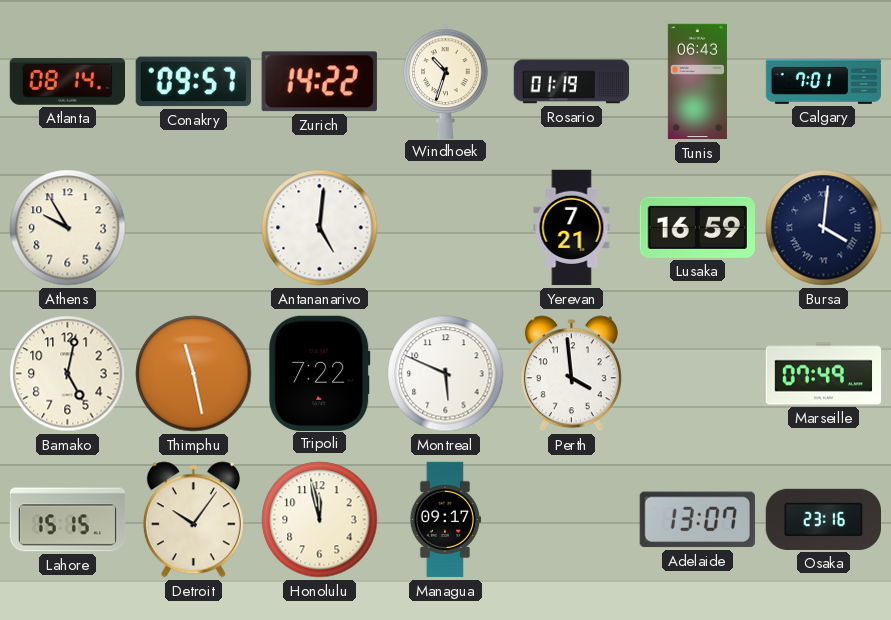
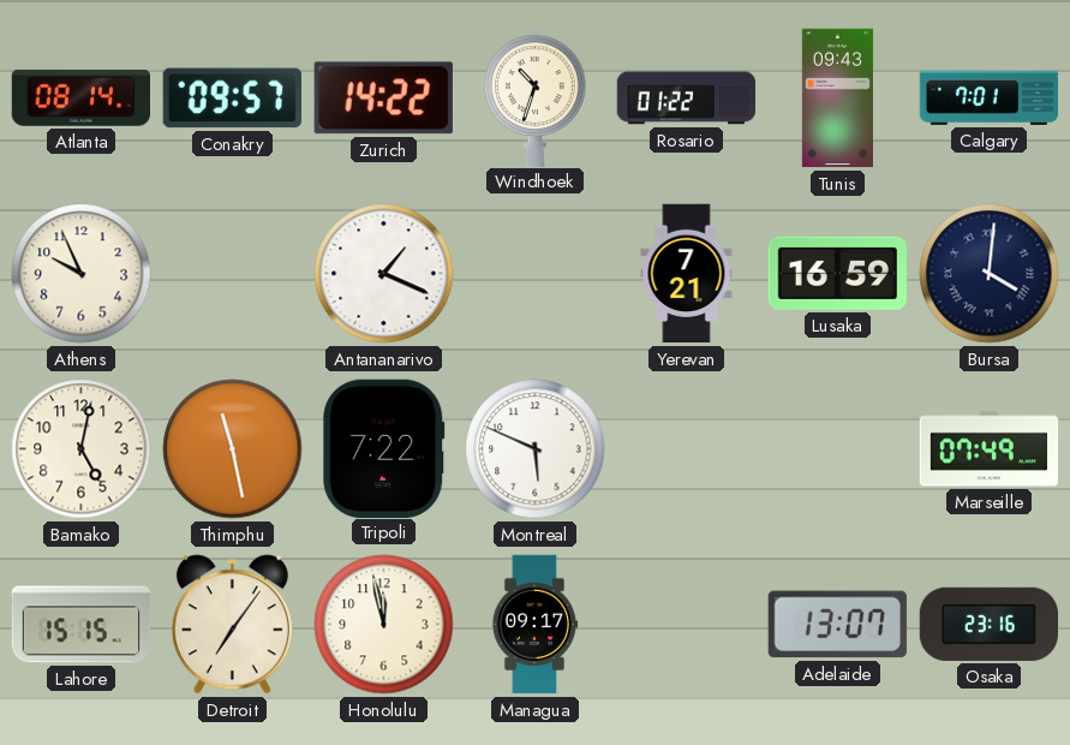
Rosario: 01:19 -> 01:22
Tunis: 06:43 -> 09:43
Athens: 9:55 -> 9:56
Antananarivo: 5:01 -> 1:19
Perth: 3:59 -> none
Detroit: 10:06 -> 7:06
